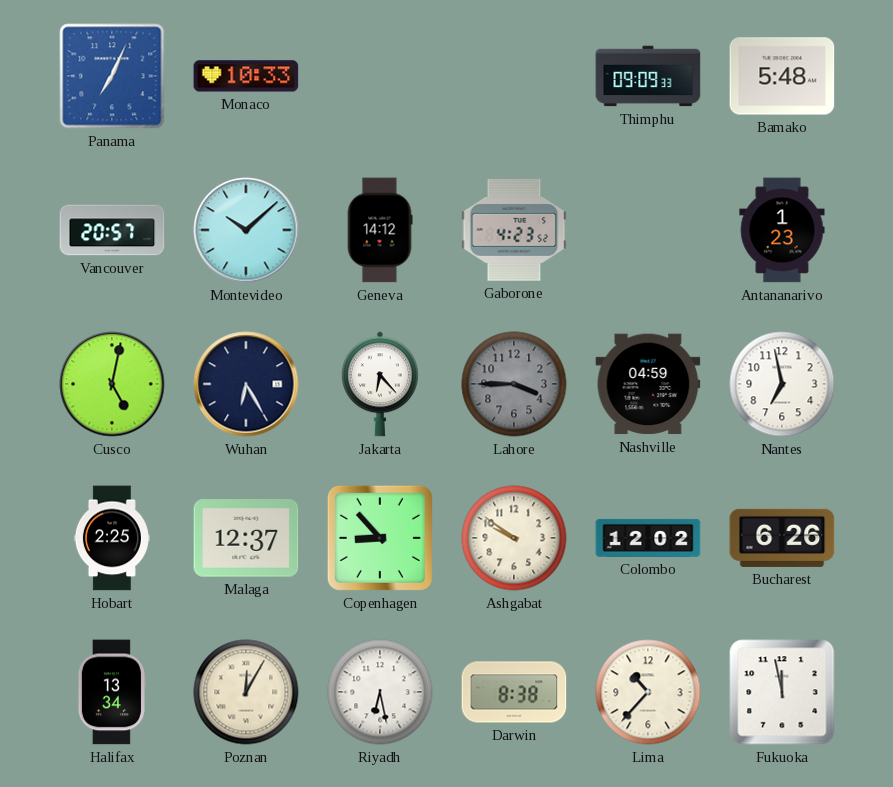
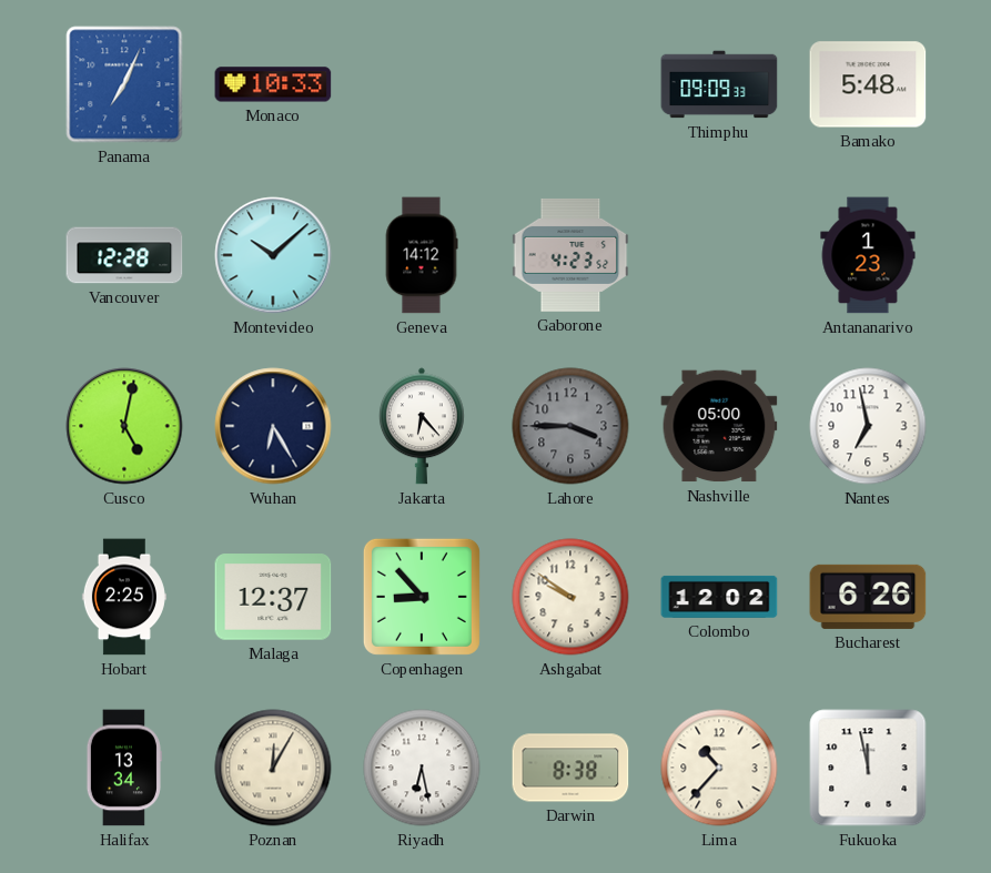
Vancouver: 20:57 -> 12:28
Nashville: 04:59 -> 05:00
